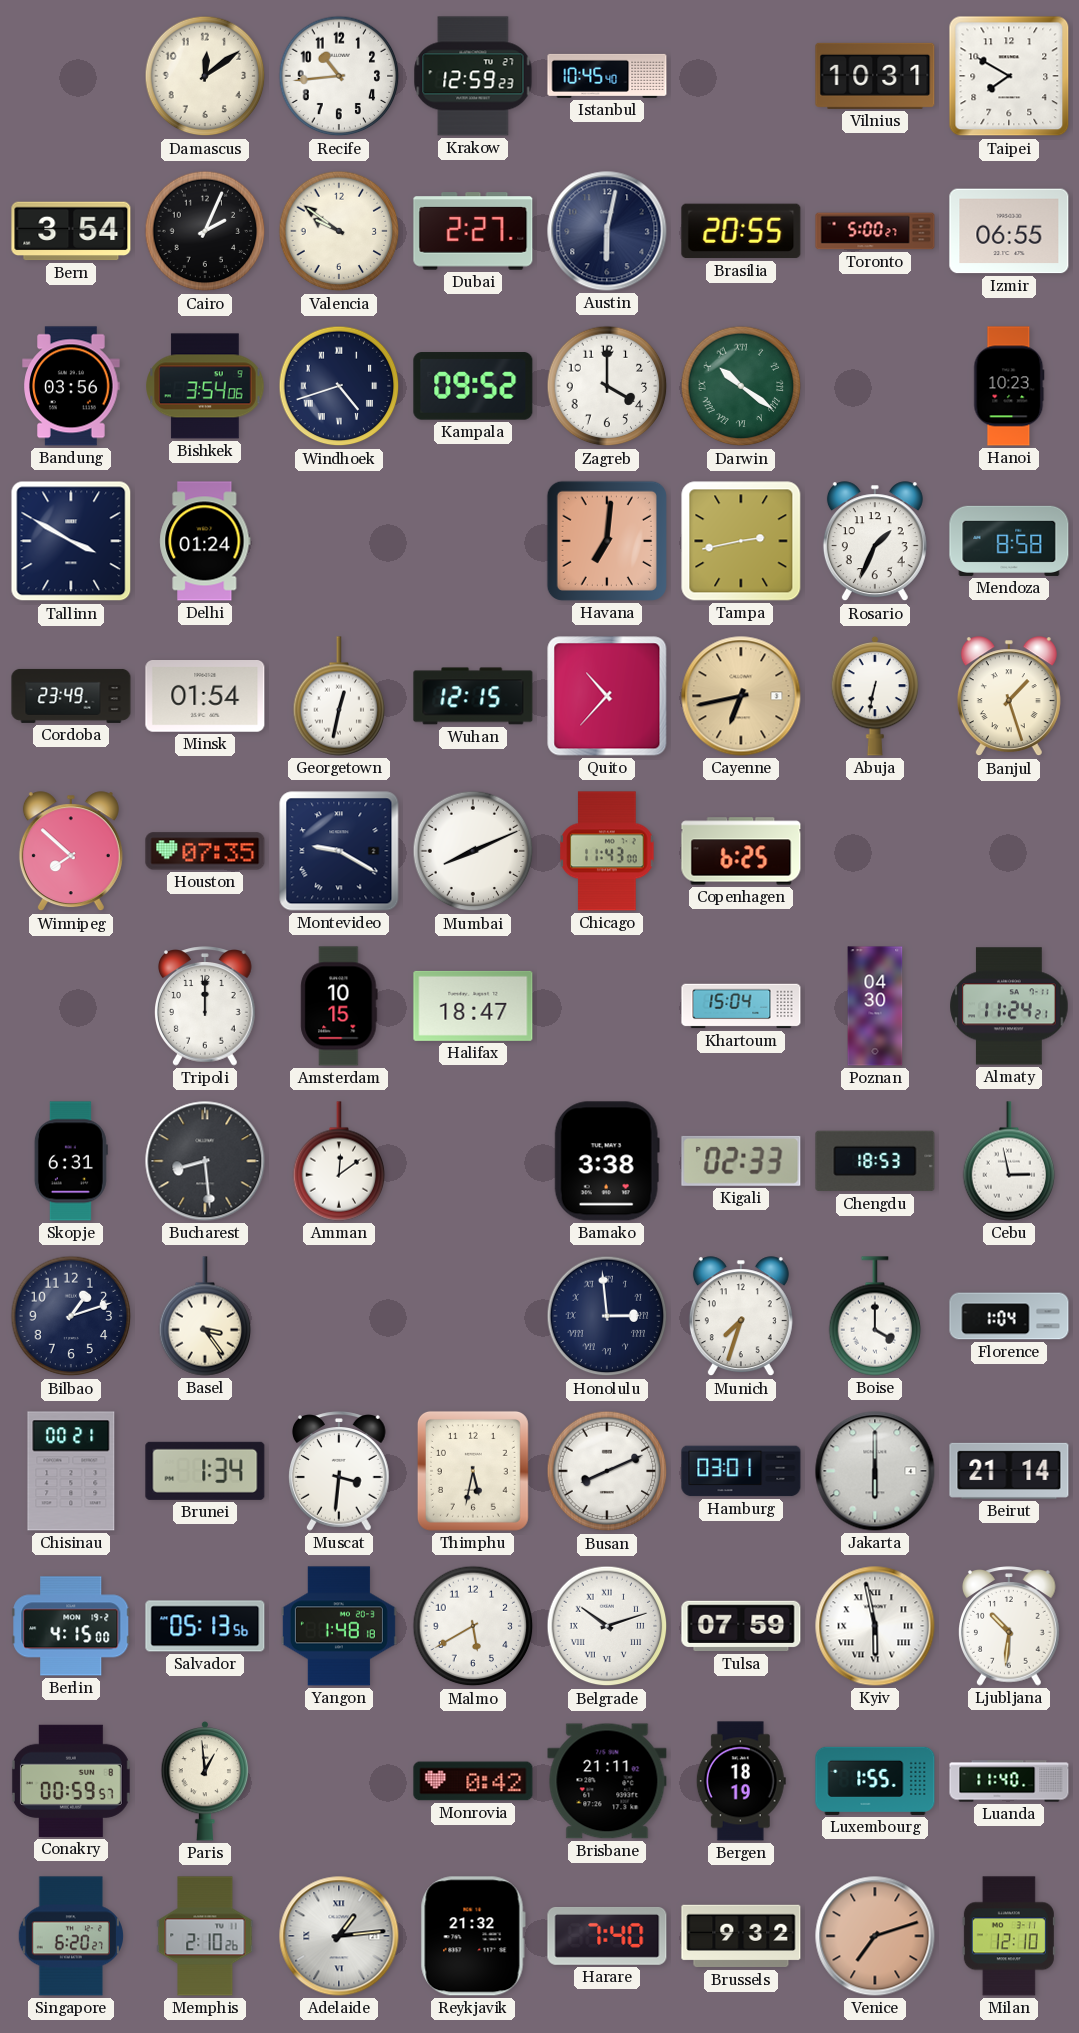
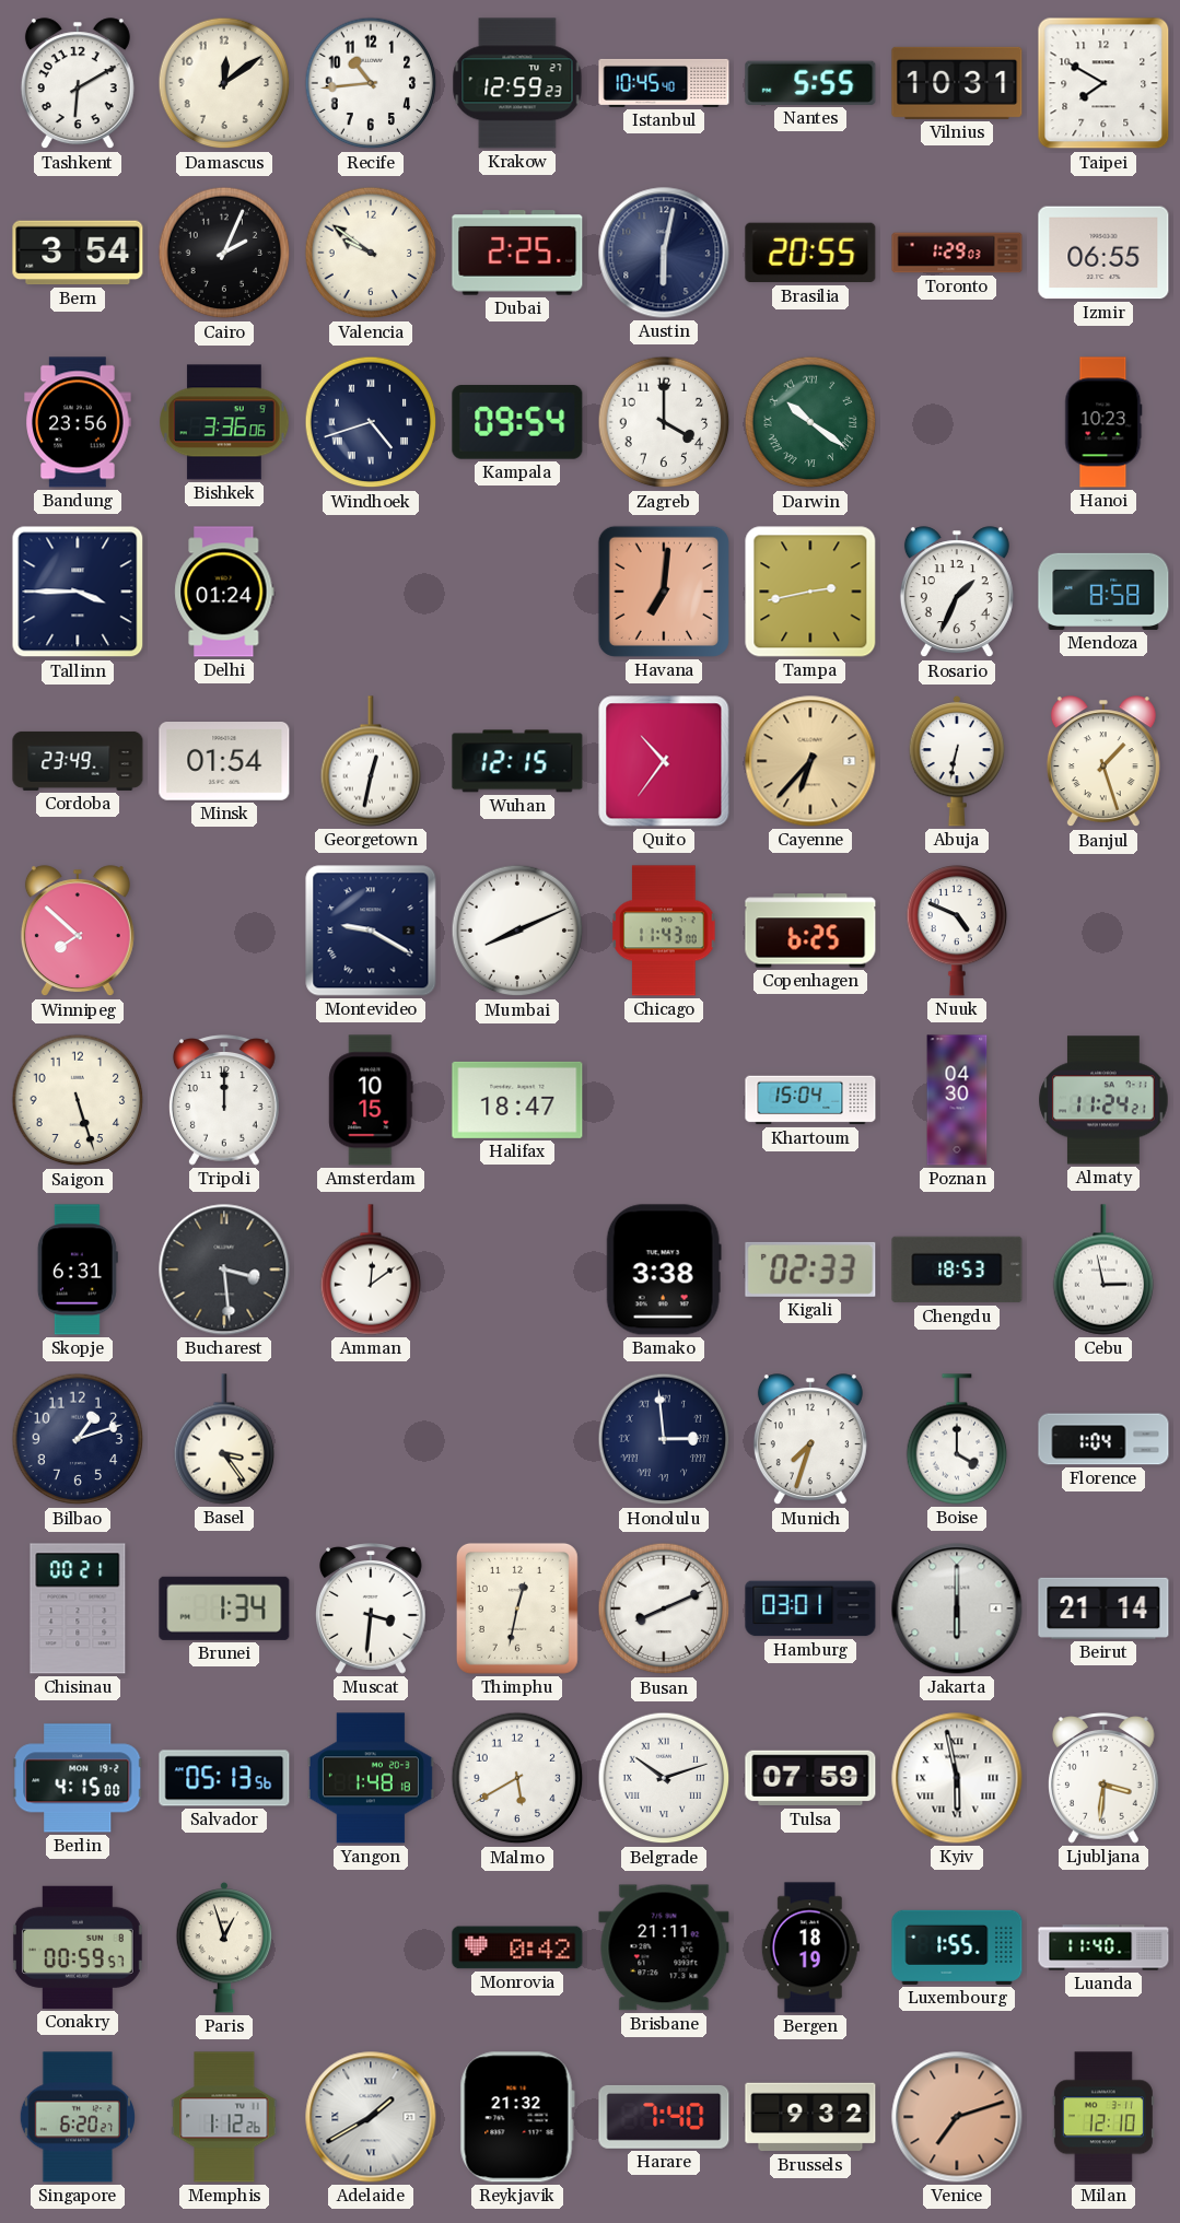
Tashkent: none -> 6:10
Nantes: none -> 5:55
Dubai: 2:27 -> 2:25
Toronto: 5:00 -> 1:29
Bandung: 03:56 -> 23:56
Bishkek: 3:54 -> 3:36
Kampala: 09:52 -> 09:54
Tallinn: 3:50 -> 3:45
Quito: 10:37 -> 10:36
Cayenne: 6:43 -> 6:37
Houston: 07:35 -> none
Nuuk: none -> 4:49
Saigon: none -> 5:27
Bucharest: 8:29 -> 3:29
Thimphu: 5:32 -> 12:32
Ljubljana: 10:31 -> 3:31
Paris: 12:59 -> 12:57
Memphis: 2:10 -> 1:12
Adelaide: 1:14 -> 1:40
